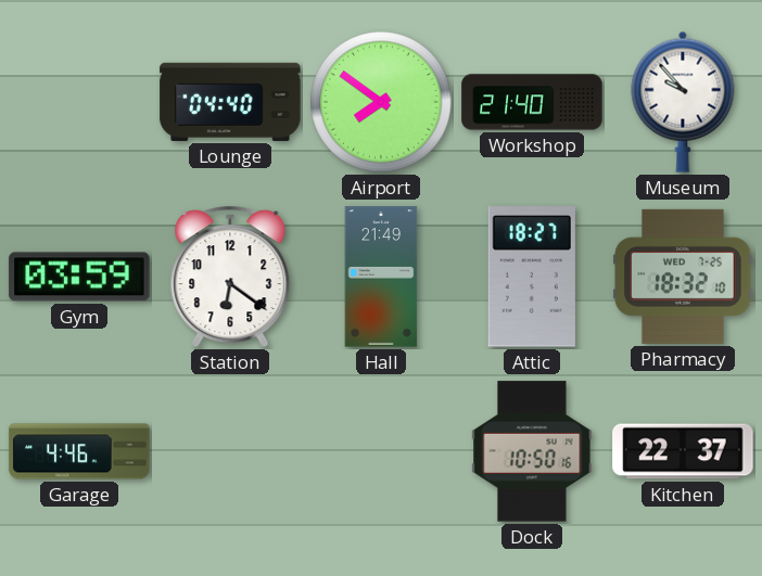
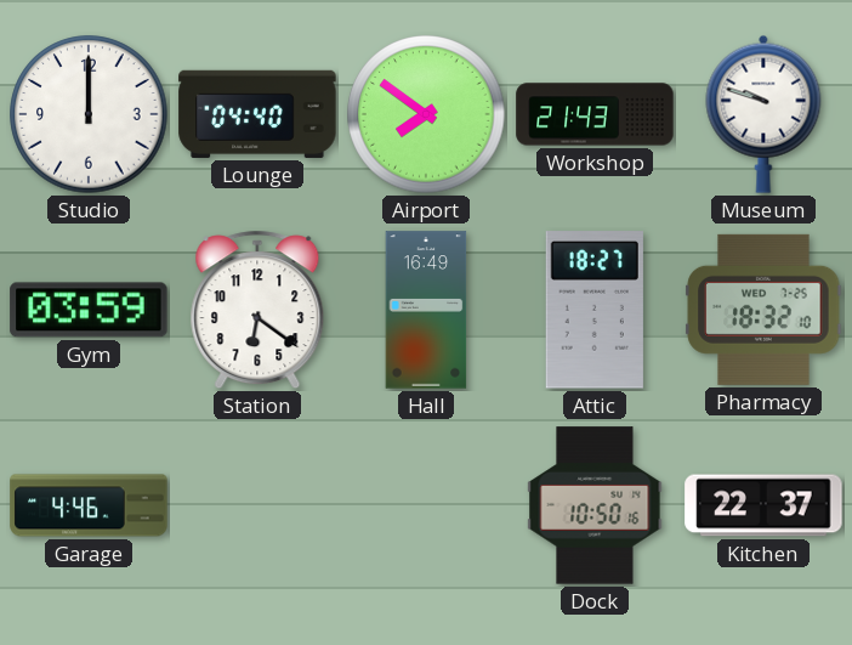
Studio: none -> 12:00
Workshop: 21:40 -> 21:43
Museum: 9:53 -> 9:48
Hall: 21:49 -> 16:49
